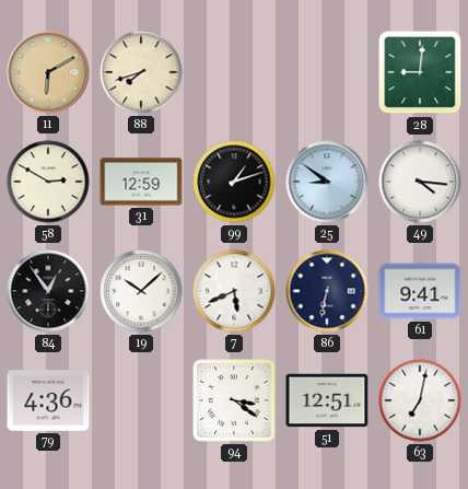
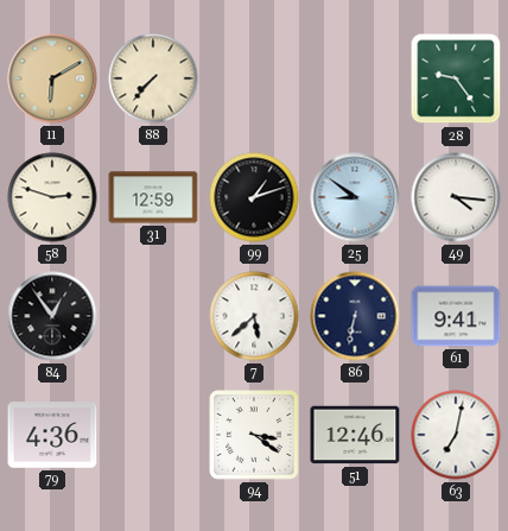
88: 7:42 -> 7:37
28: 9:01 -> 9:24
58: 2:50 -> 2:48
19: 10:08 -> none
7: 5:41 -> 5:38
51: 12:51 -> 12:46
